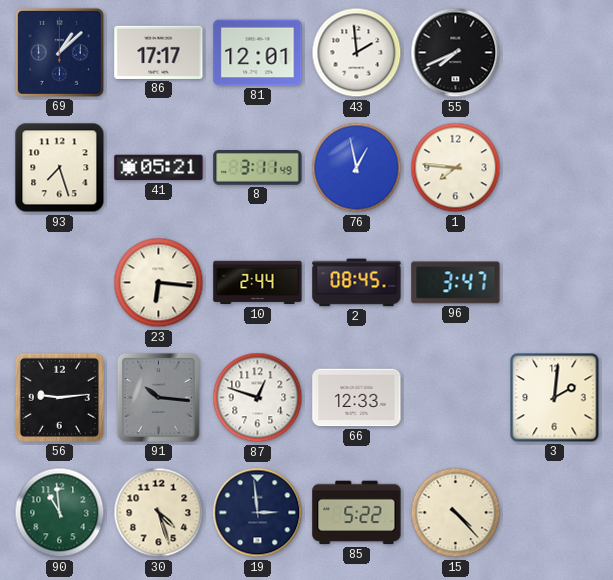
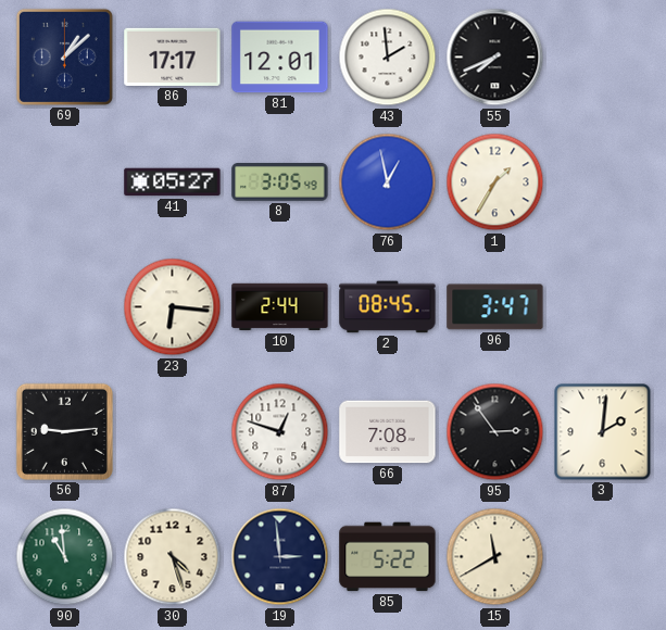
93: 7:27 -> none
41: 05:21 -> 05:27
8: 3:11 -> 3:05
1: 7:46 -> 1:35
91: 10:16 -> none
66: 12:33 -> 7:08
95: none -> 2:54
15: 4:23 -> 11:40
